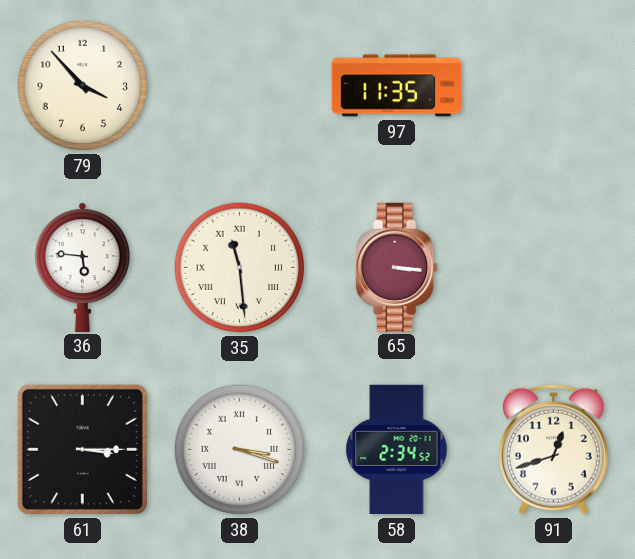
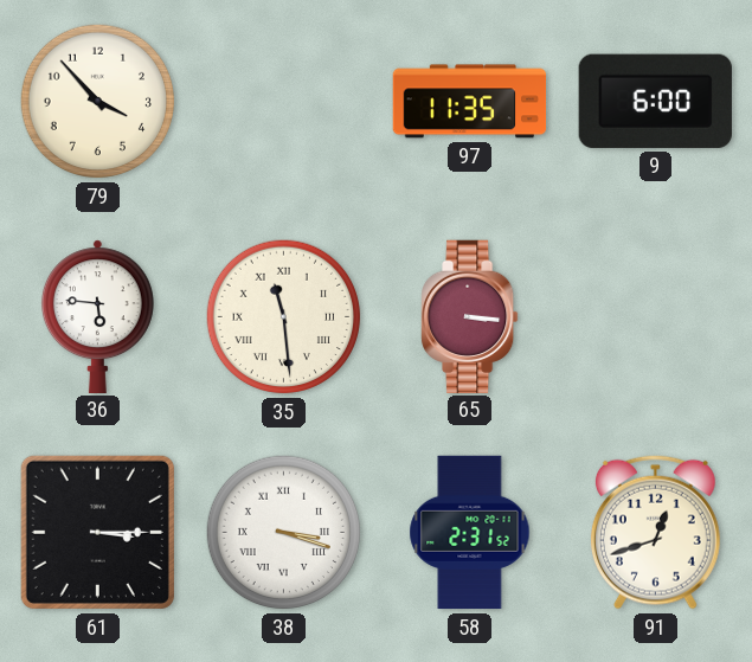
9: none -> 6:00
58: 2:34 -> 2:31
